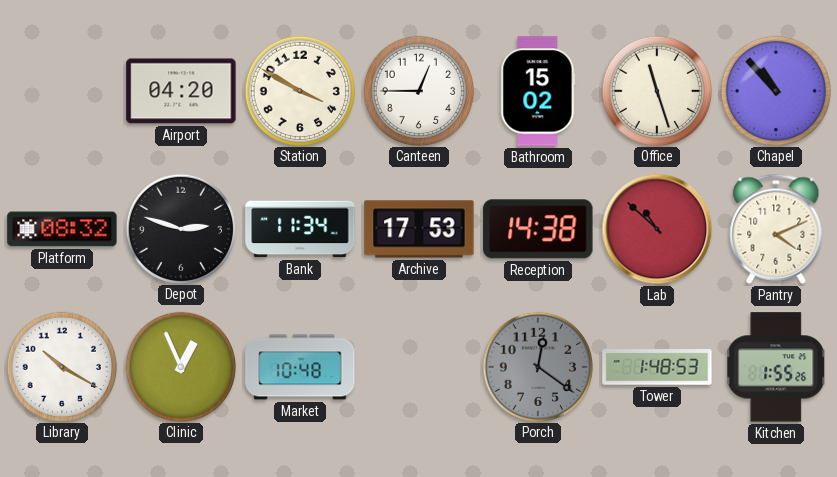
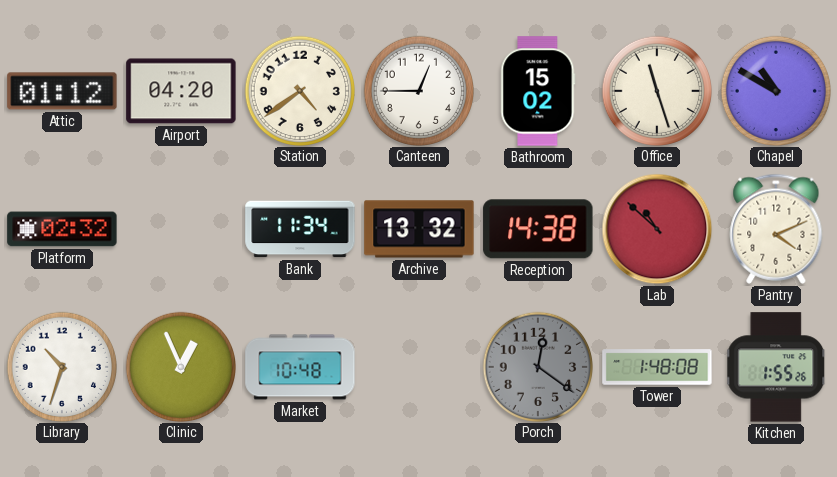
Attic: none -> 01:12
Station: 3:50 -> 4:39
Chapel: 10:53 -> 10:50
Platform: 08:32 -> 02:32
Depot: 2:48 -> none
Archive: 17:53 -> 13:32
Library: 10:20 -> 10:33
Tower: 1:48:53 -> 1:48:08
